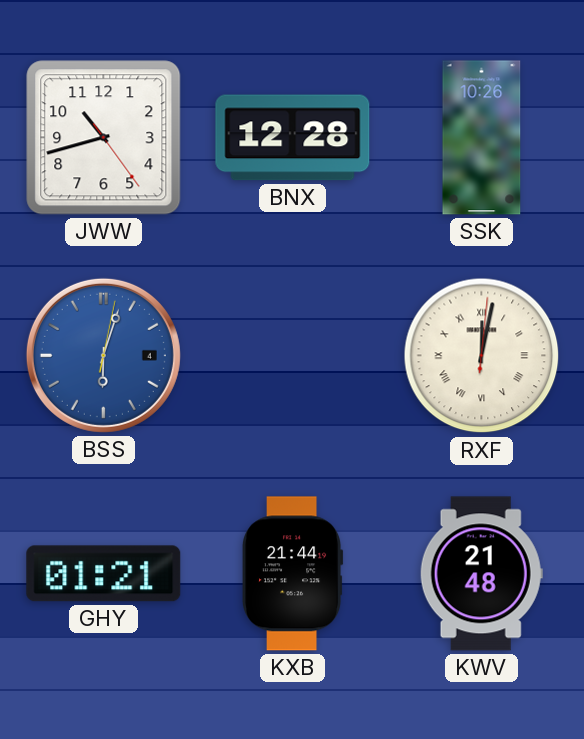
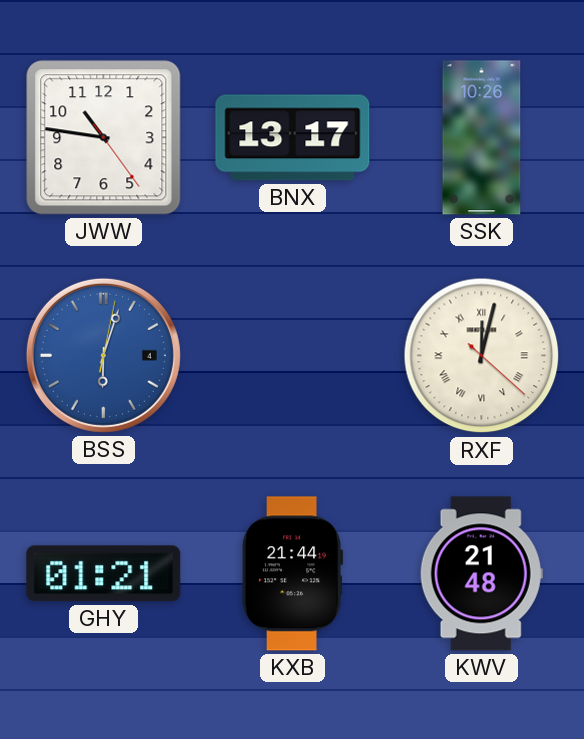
JWW: 10:42 -> 10:46
BNX: 12:28 -> 13:17
RXF: 12:02:01 -> 12:02:22
